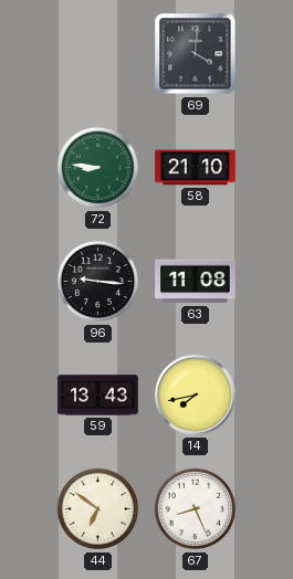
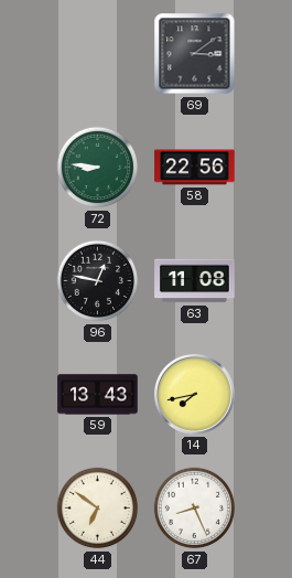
69: 4:01 -> 3:09
58: 21:10 -> 22:56
96: 9:16 -> 12:47
